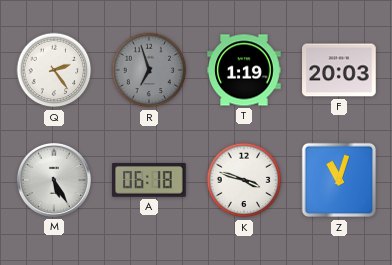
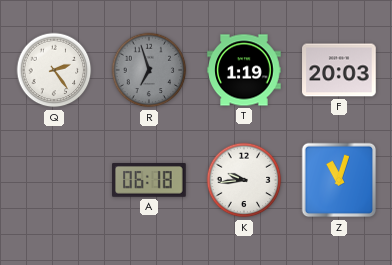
M: 5:25 -> none
K: 3:48 -> 9:44
